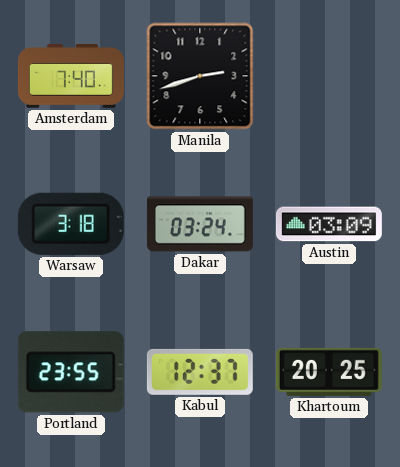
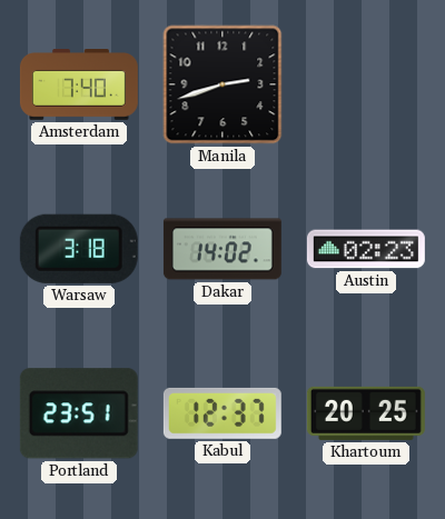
Dakar: 03:24 -> 14:02
Austin: 03:09 -> 02:23
Portland: 23:55 -> 23:51
